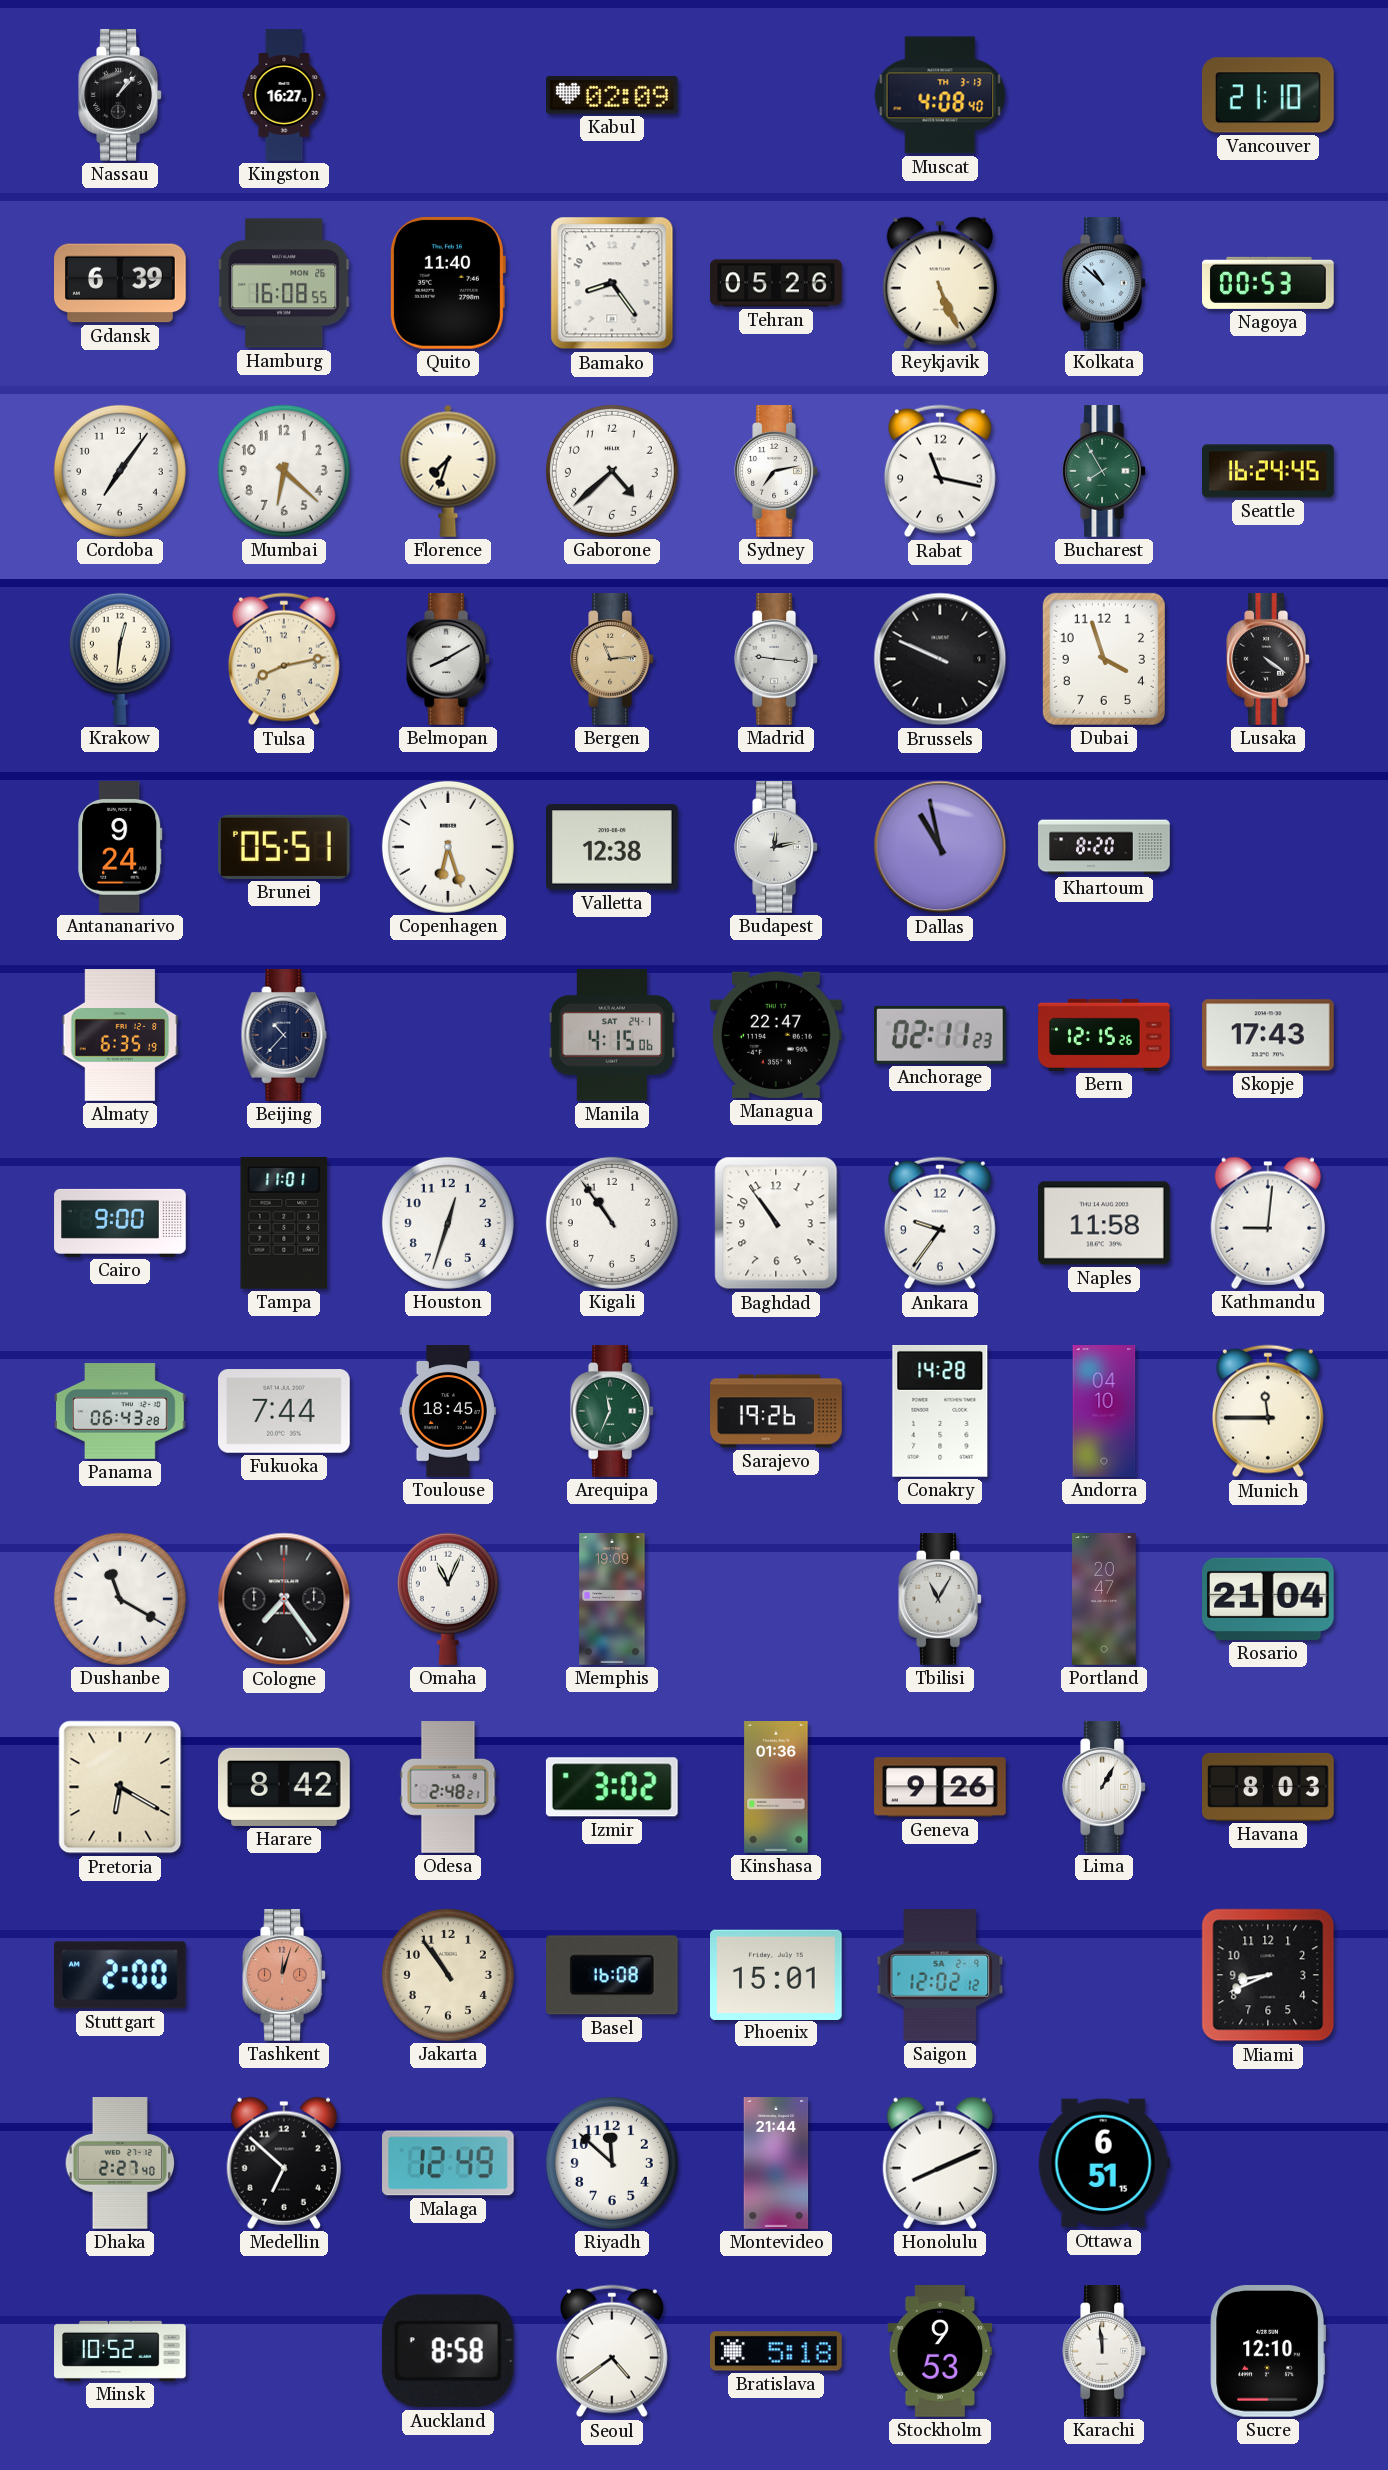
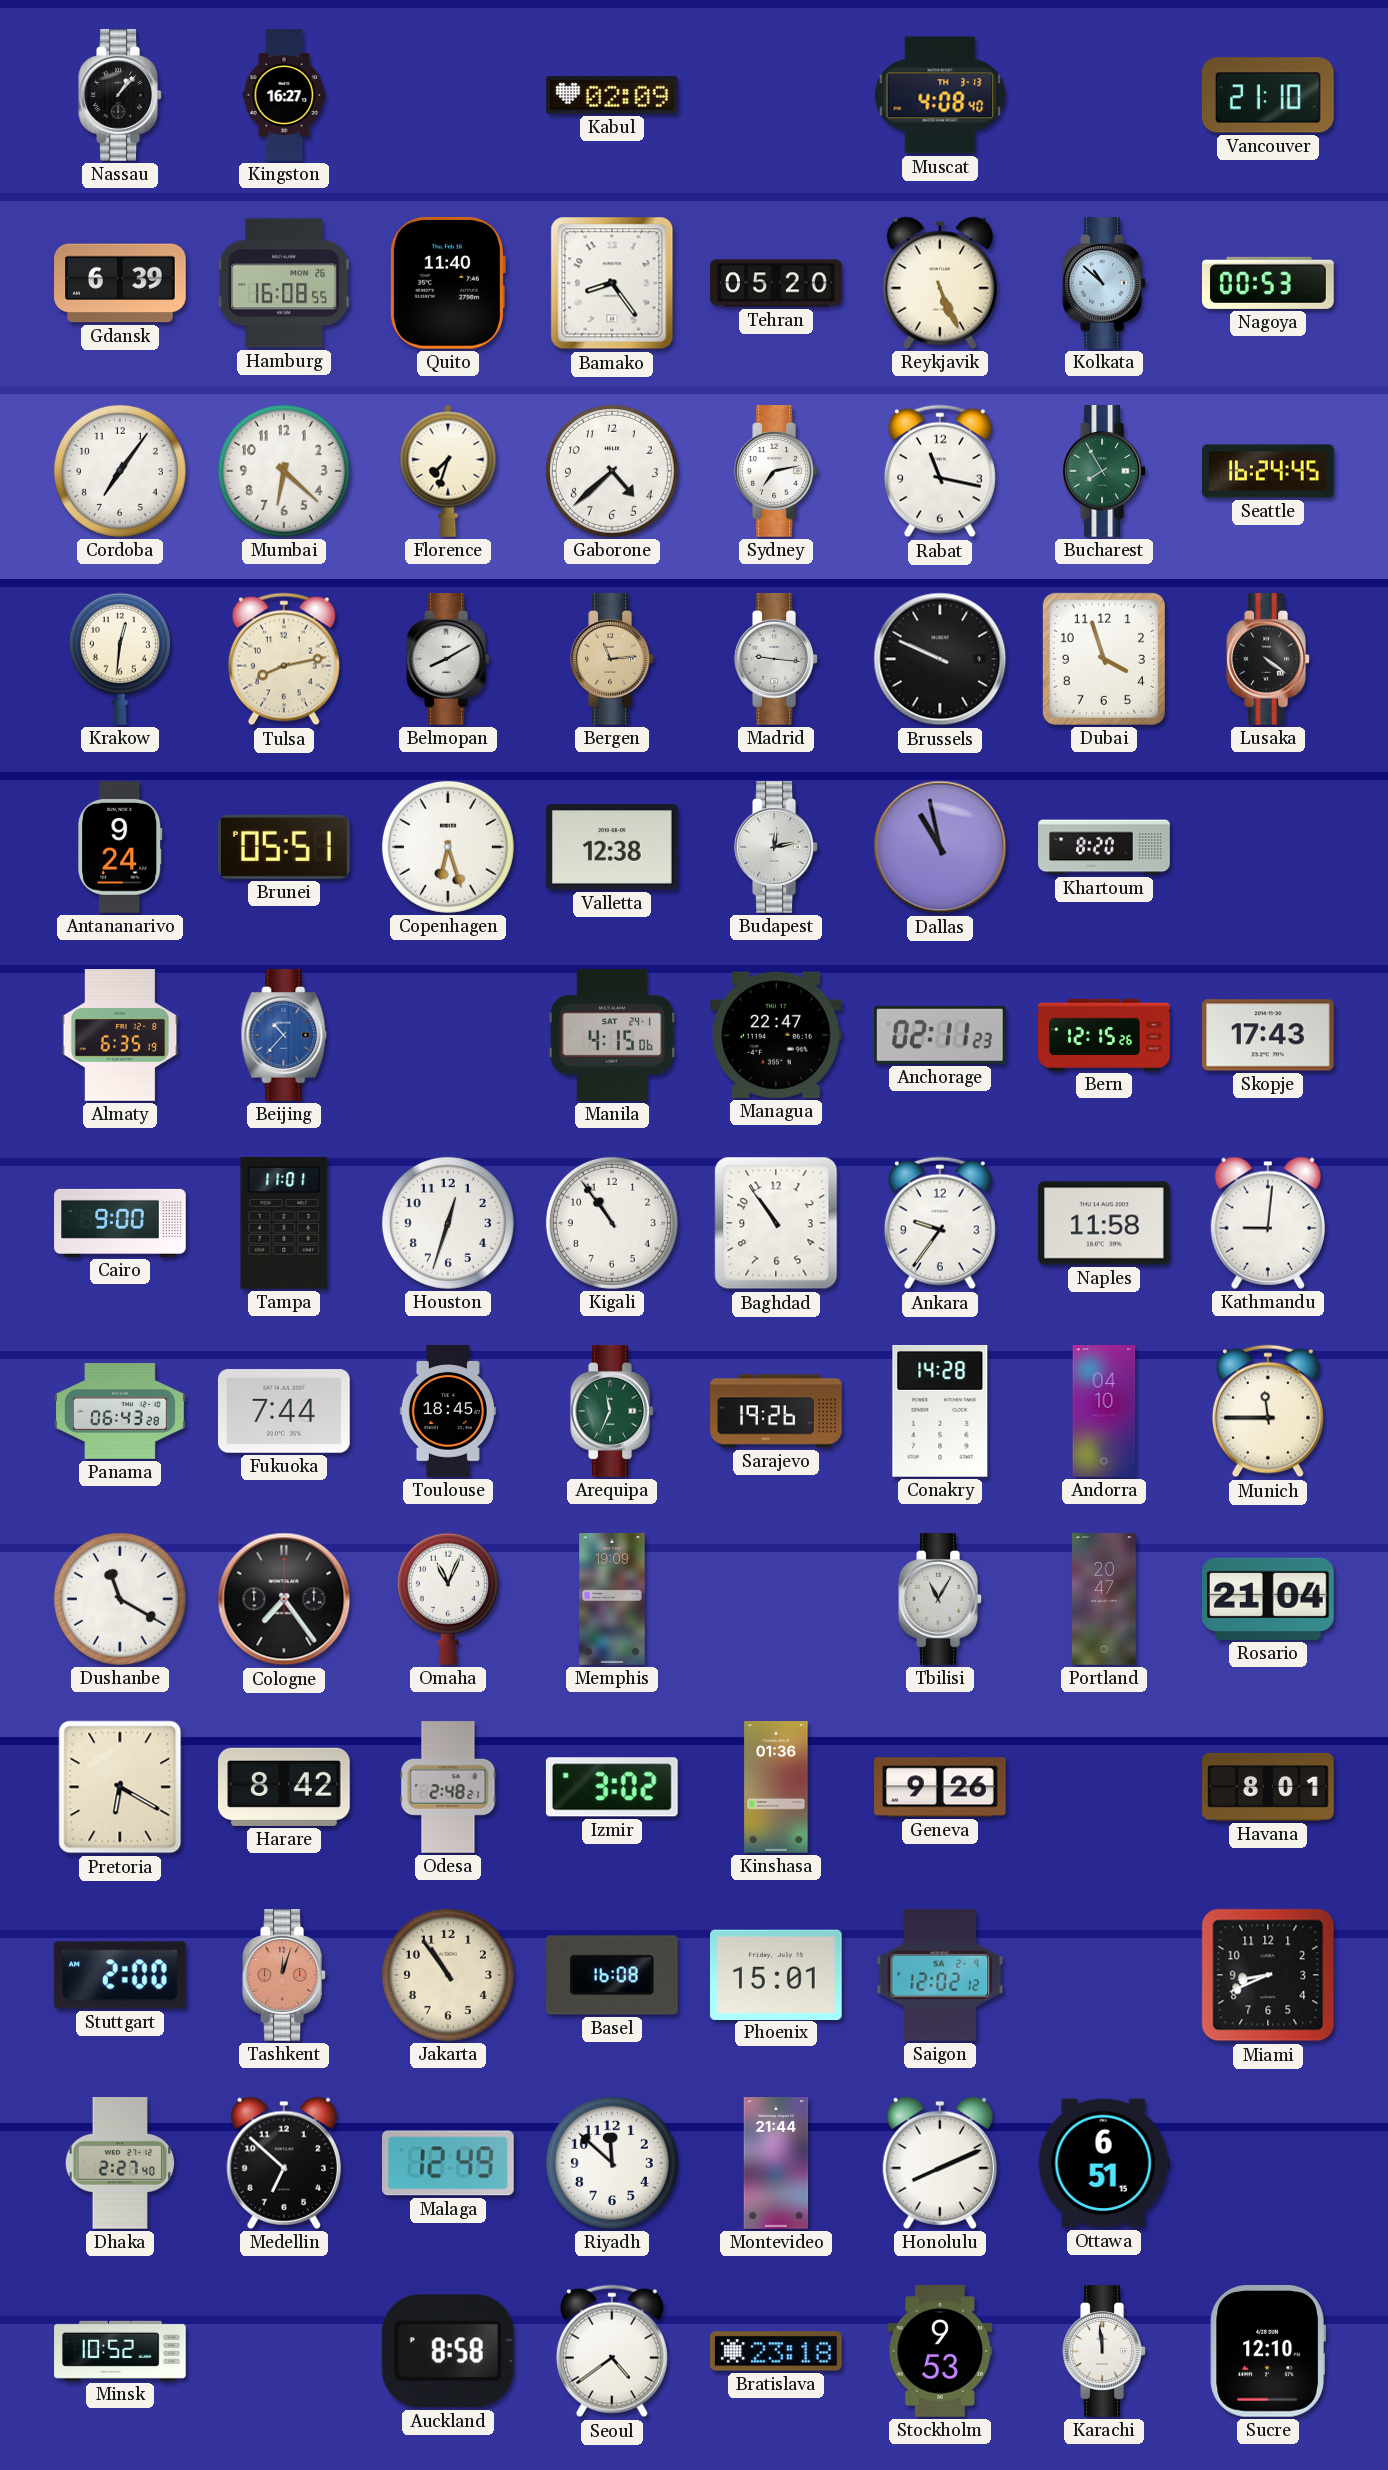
Tehran: 05:26 -> 05:20
Beijing dial: navy -> blue
Lima: 1:05 -> none
Havana: 8:03 -> 8:01
Bratislava: 5:18 -> 23:18
